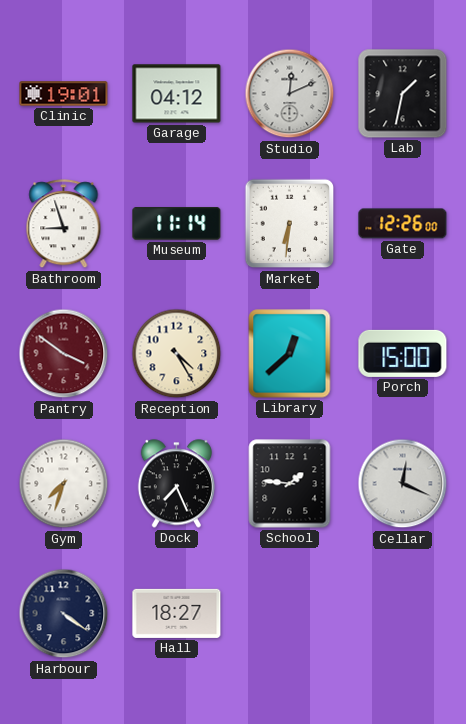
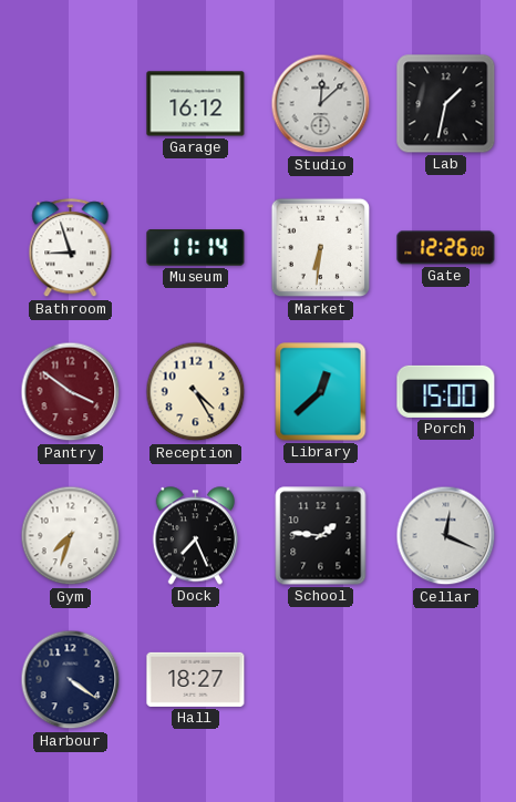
Clinic: 19:01 -> none
Garage: 04:12 -> 16:12
Studio: 12:11 -> 12:08
